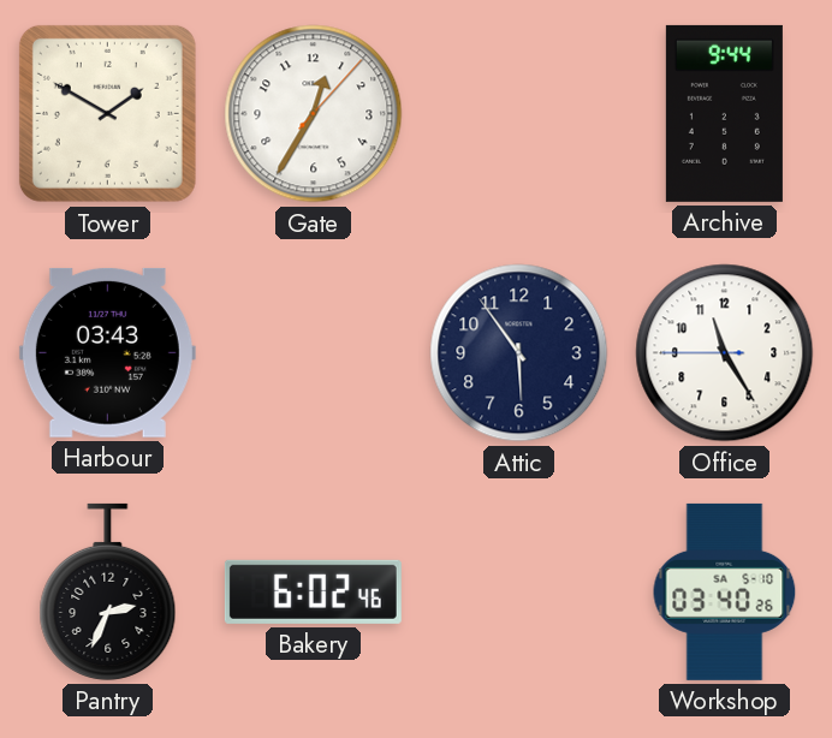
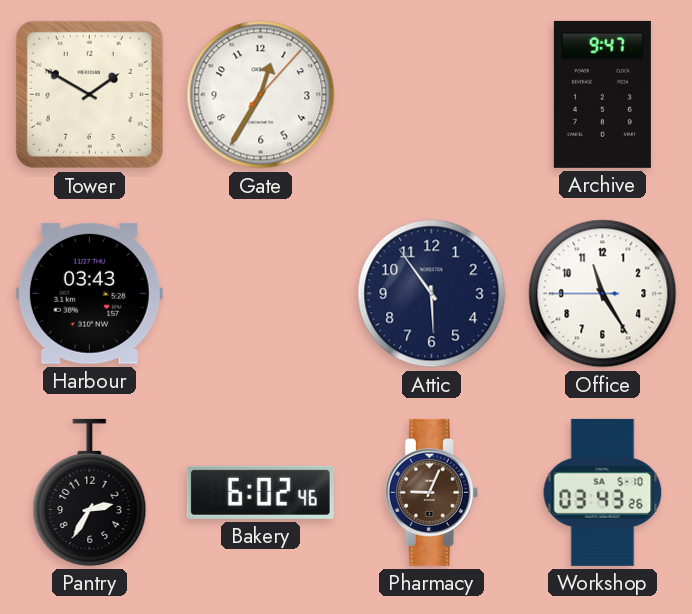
Archive: 9:44 -> 9:47
Pantry: 2:34 -> 2:35
Pharmacy: none -> 9:04
Workshop: 03:40 -> 03:43
